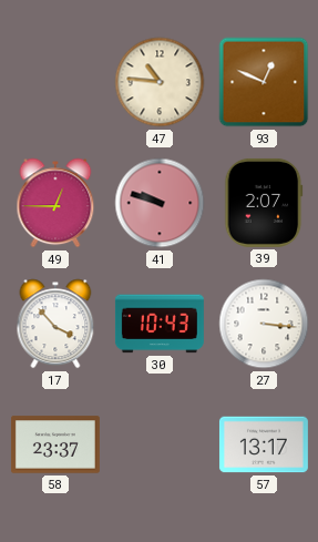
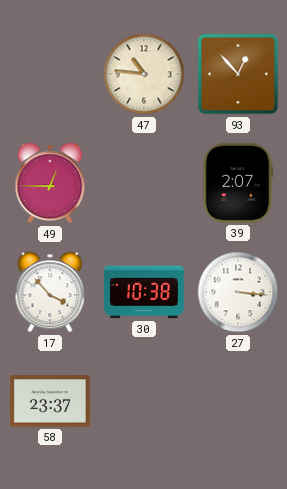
93: 12:49 -> 12:53
41: 9:48 -> none
30: 10:43 -> 10:38
57: 13:17 -> none
